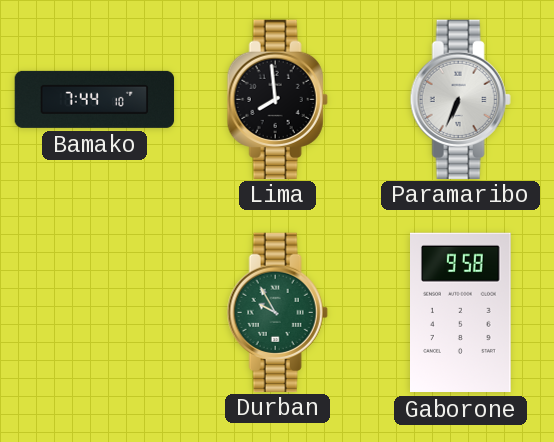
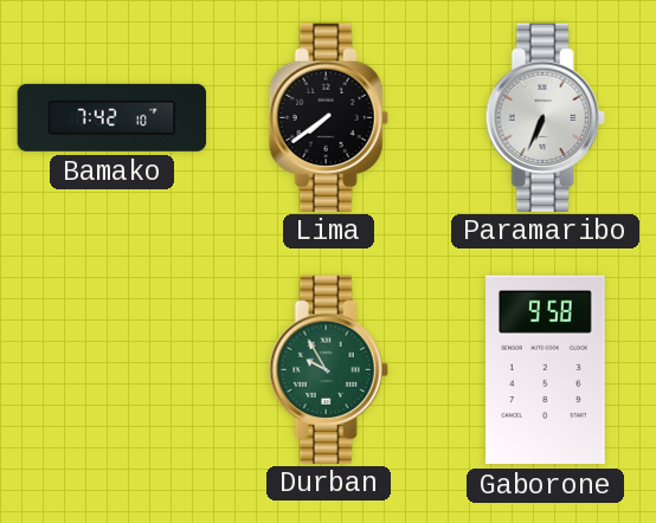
Bamako: 7:44 -> 7:42
Lima: 7:59 -> 7:39
